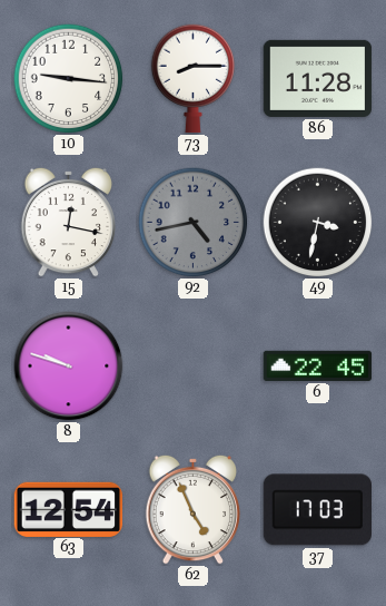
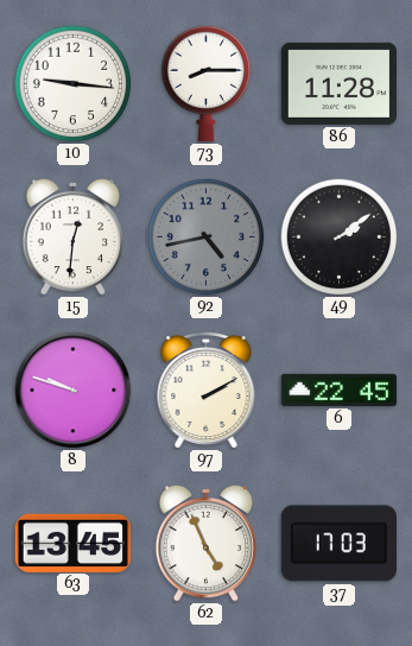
15: 12:17 -> 12:31
49: 3:32 -> 2:09
97: none -> 2:10
63: 12:54 -> 13:45
